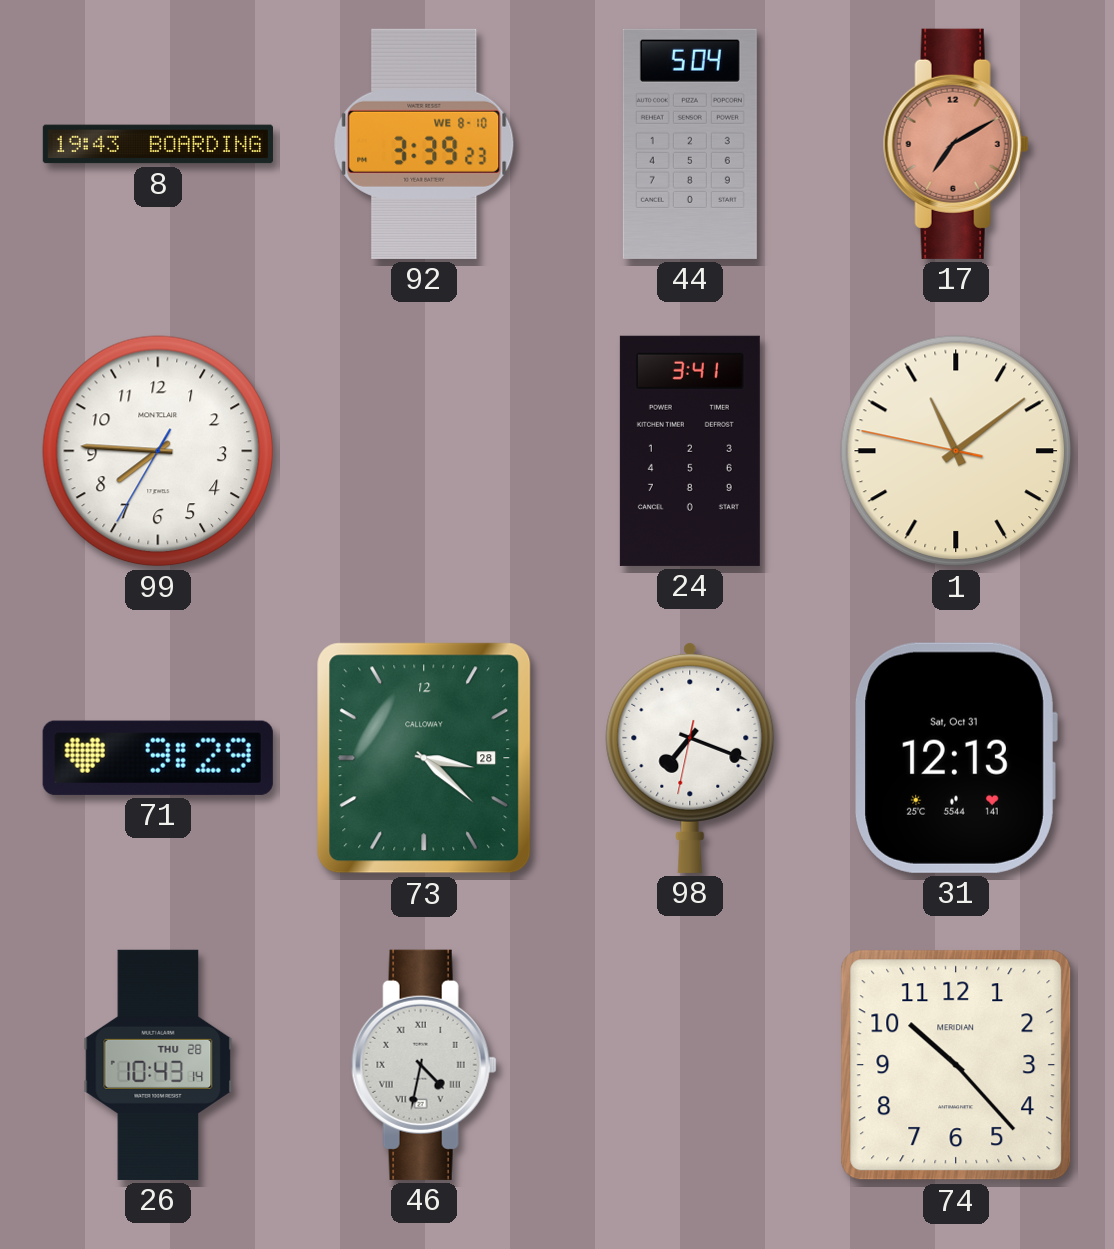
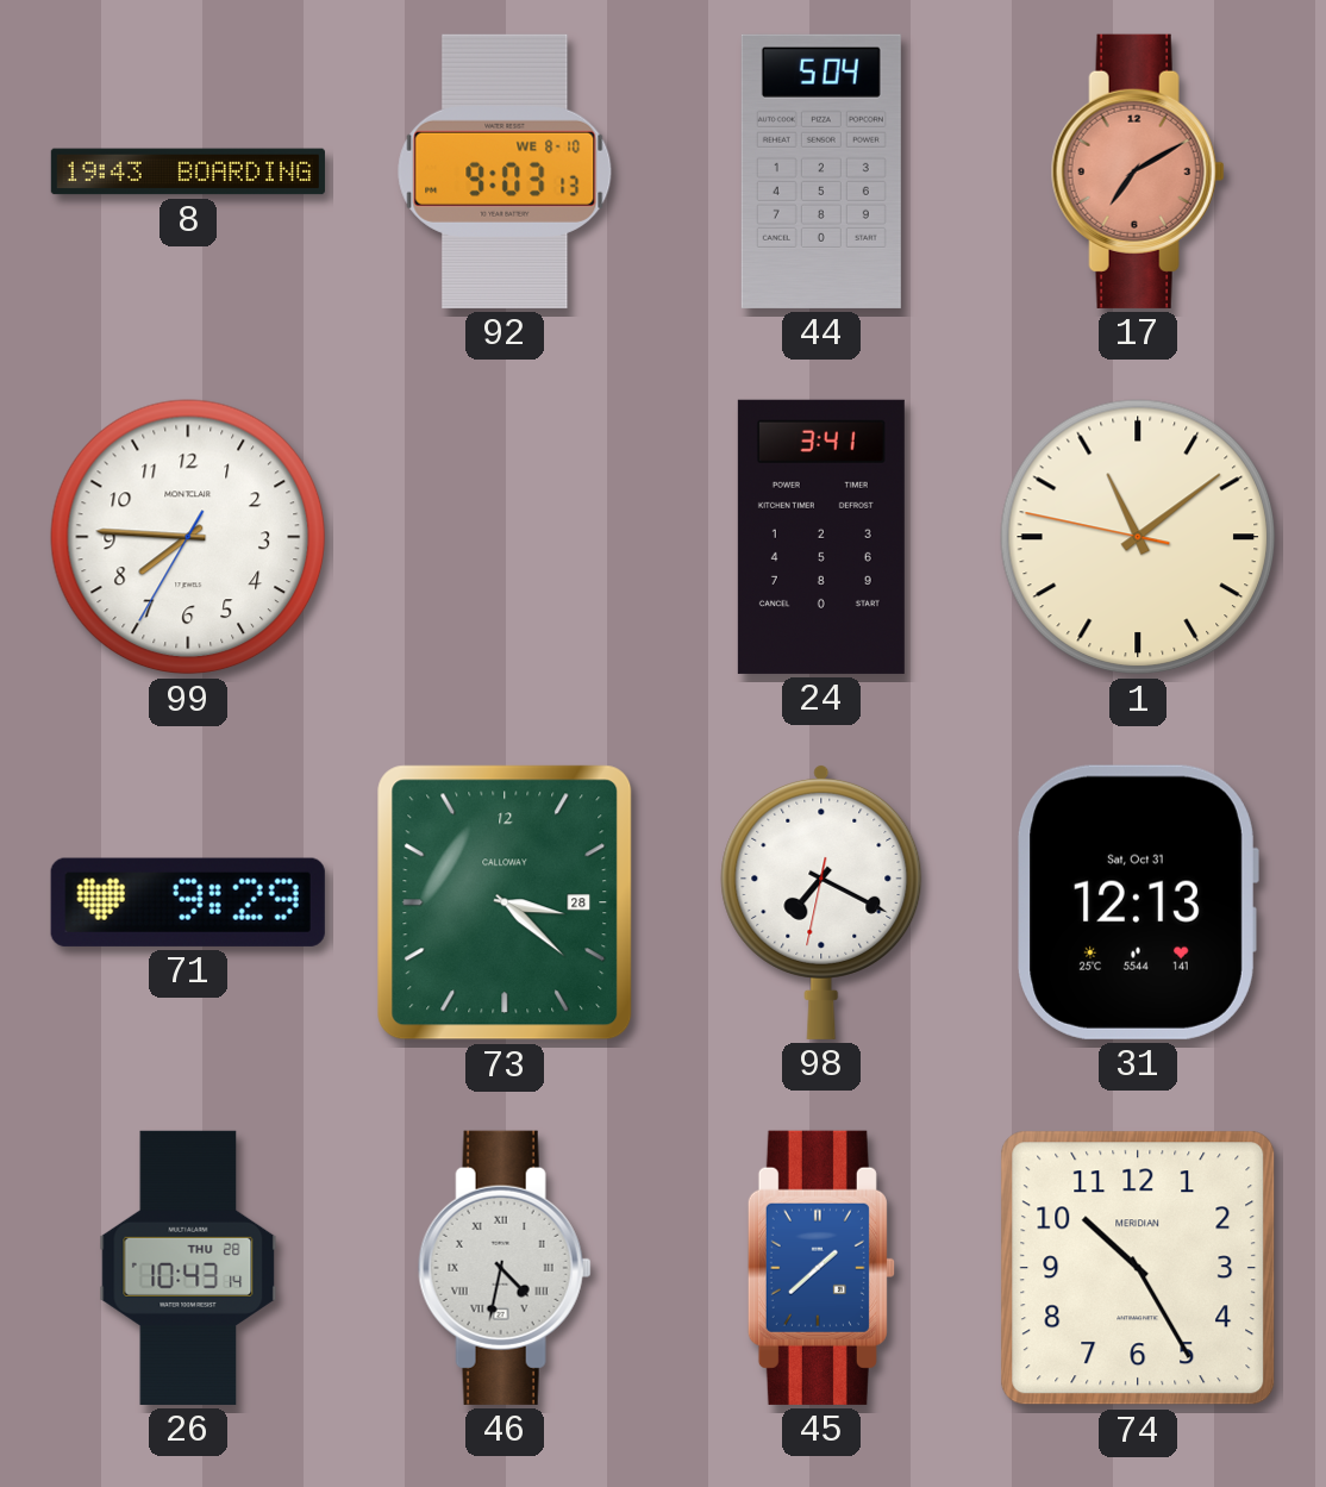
92: 3:39 -> 9:03
98: 7:18 -> 7:19
45: none -> 1:38
74: 10:23 -> 10:25
